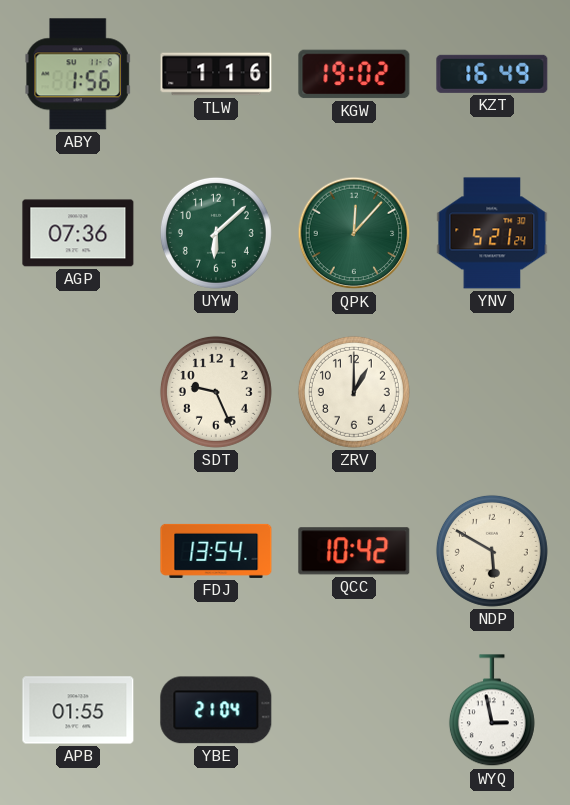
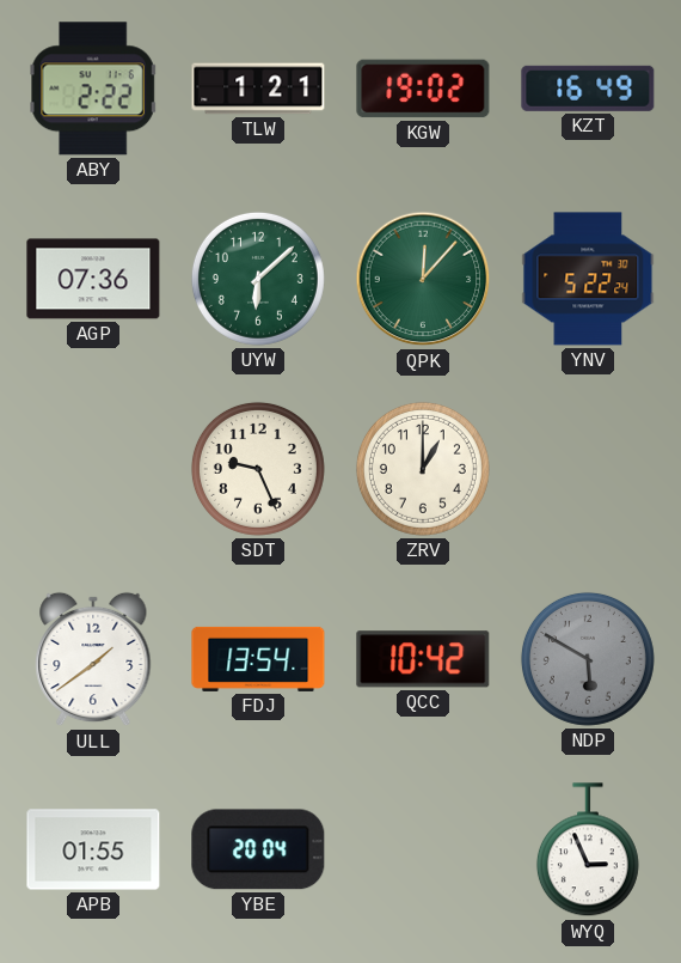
ABY: 1:56 -> 2:22
TLW: 1:16 -> 1:21
YNV: 5:21 -> 5:22
ULL: none -> 1:39
NDP dial: cream -> grey
YBE: 21:04 -> 20:04
WYQ: 2:58 -> 2:56
